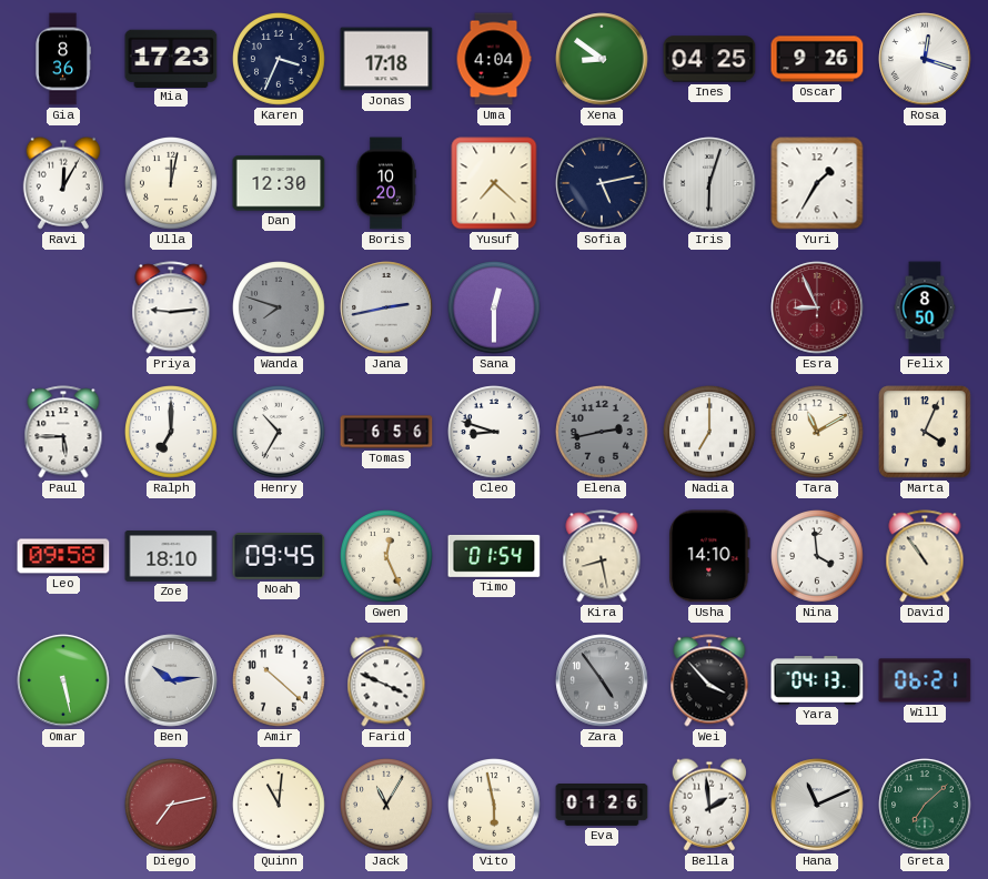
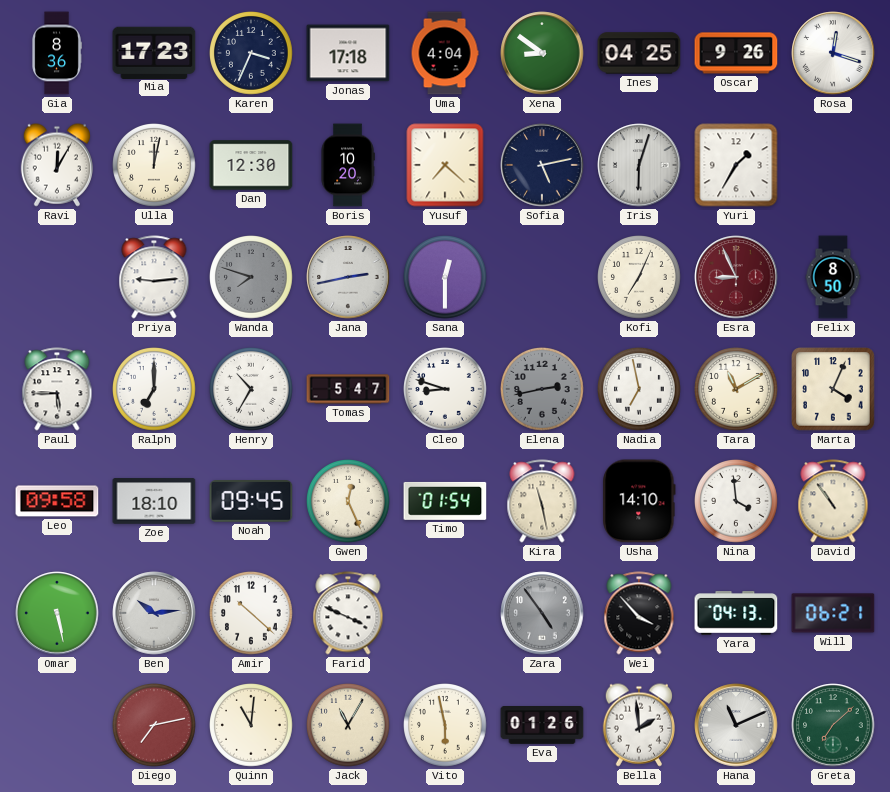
Kofi: none -> 7:04
Tomas: 6:56 -> 5:47
Nadia: 7:00 -> 6:58
Kira: 8:28 -> 11:28
